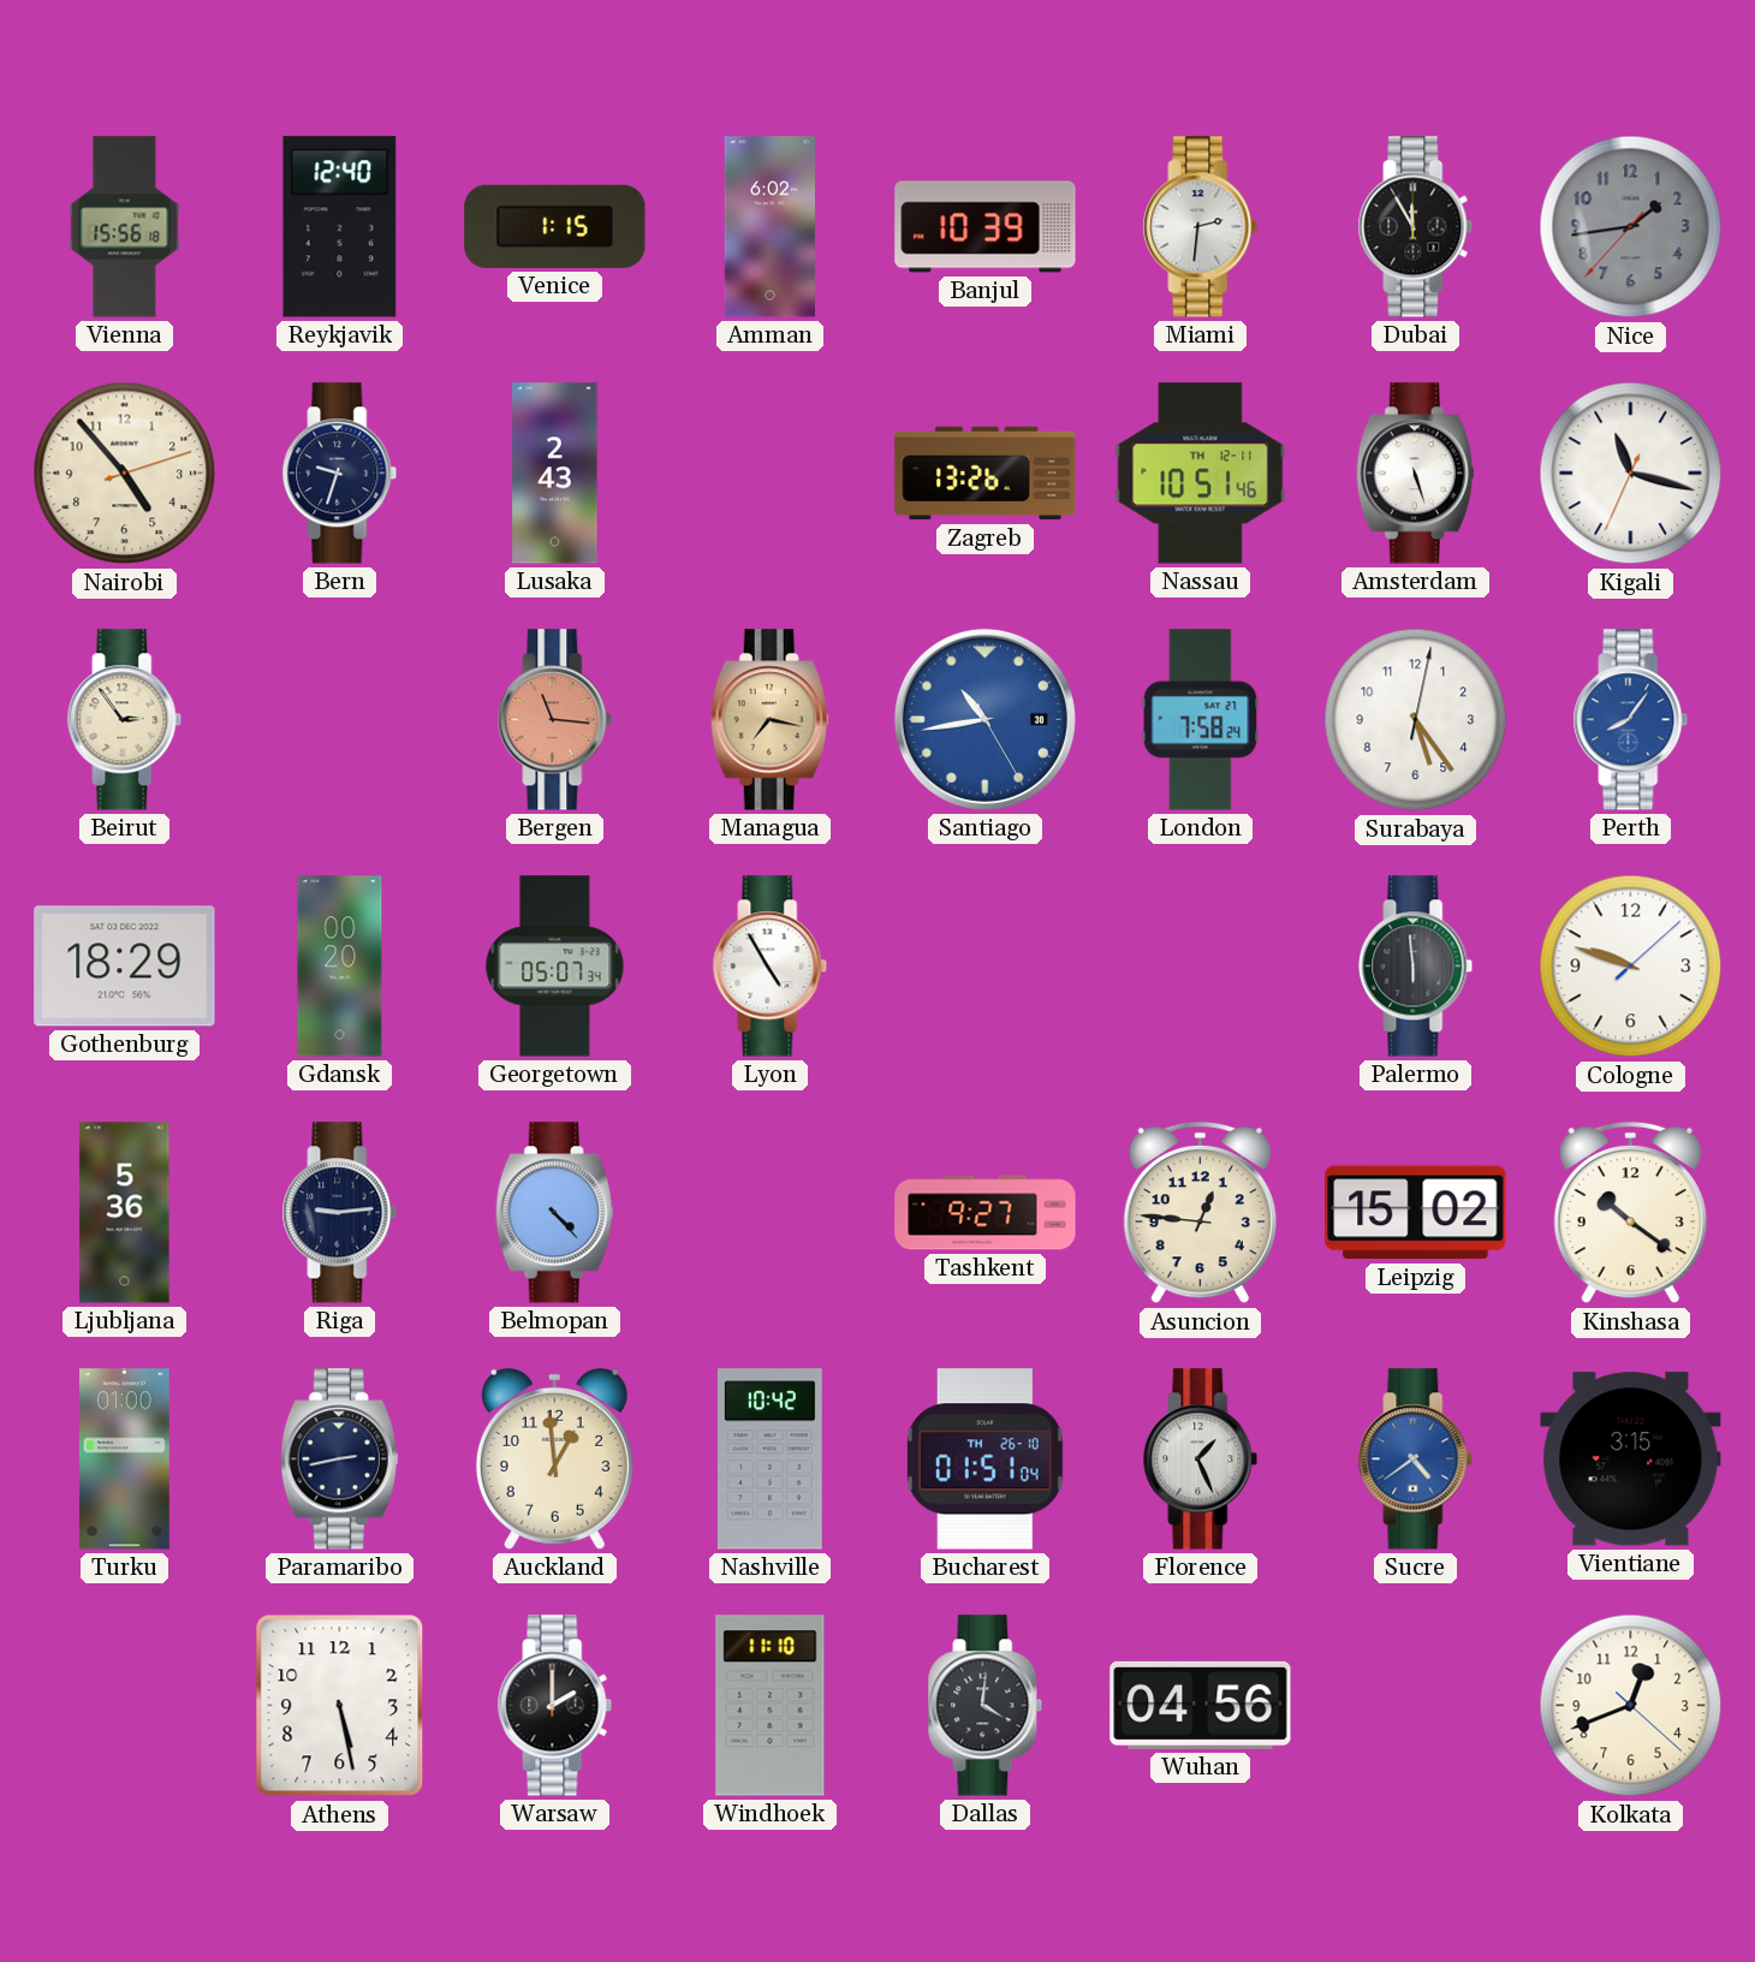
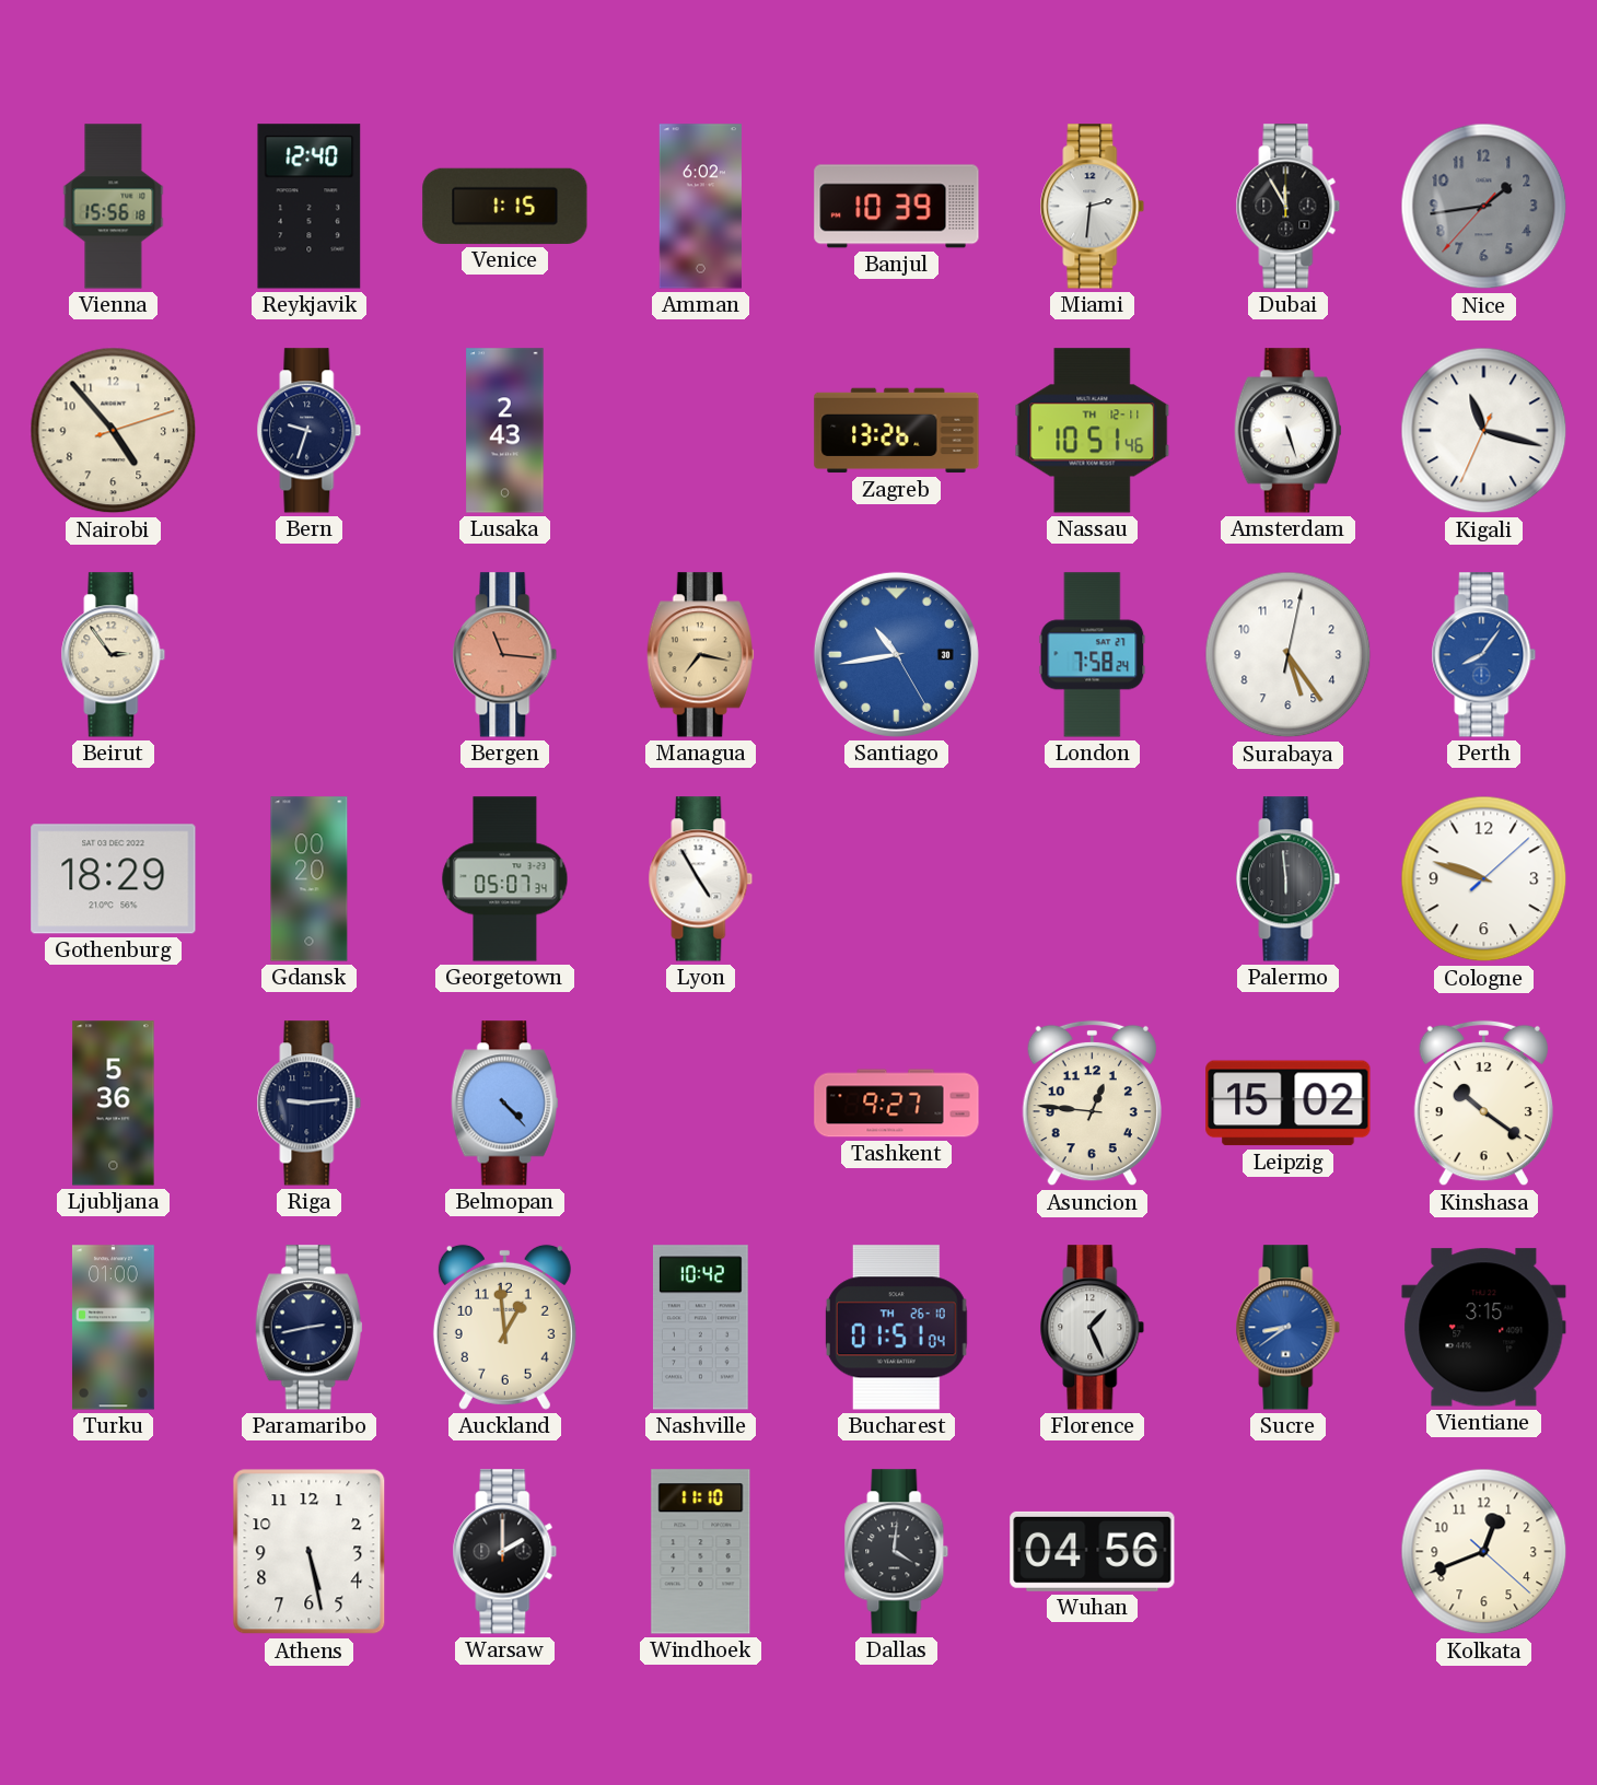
Sucre: 4:39 -> 8:39
